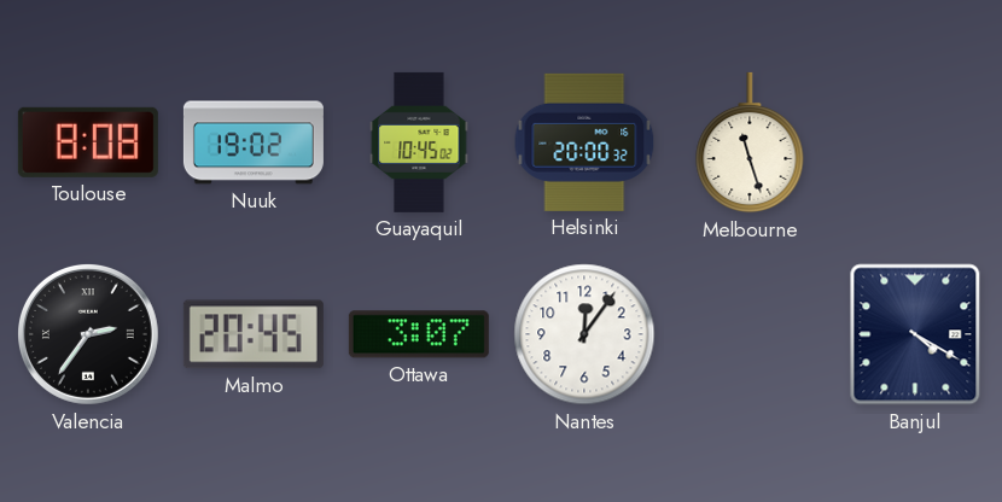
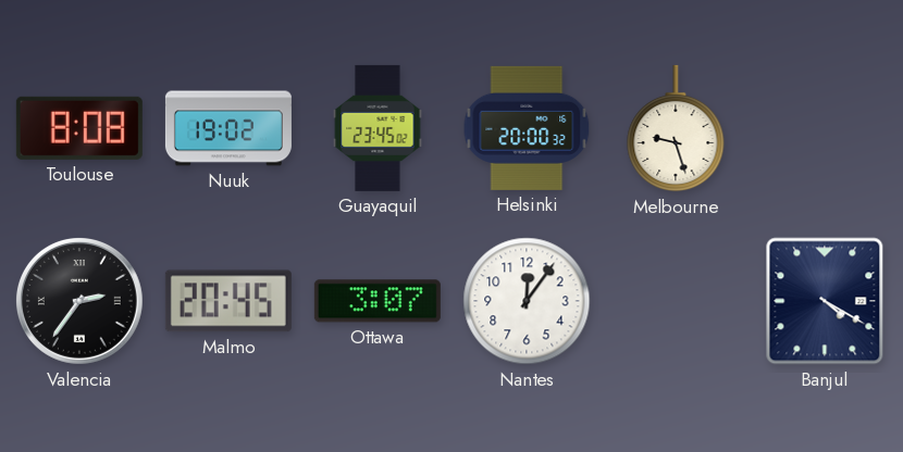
Guayaquil: 10:45 -> 23:45
Melbourne: 11:27 -> 9:27
